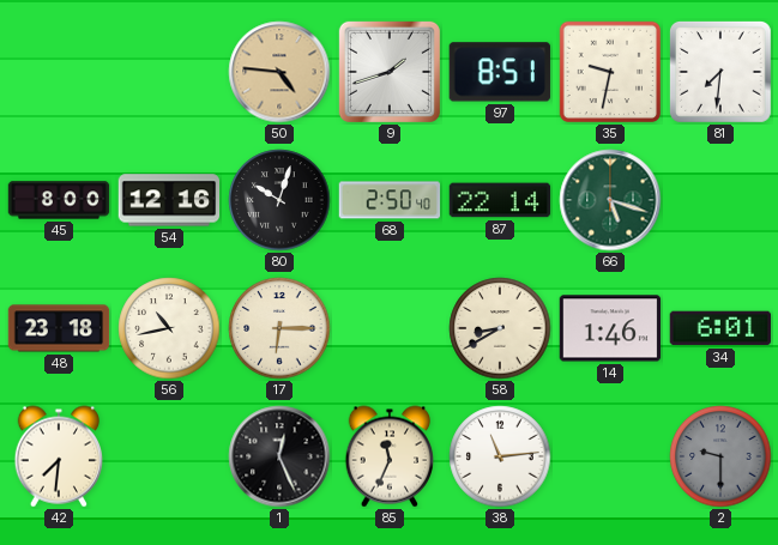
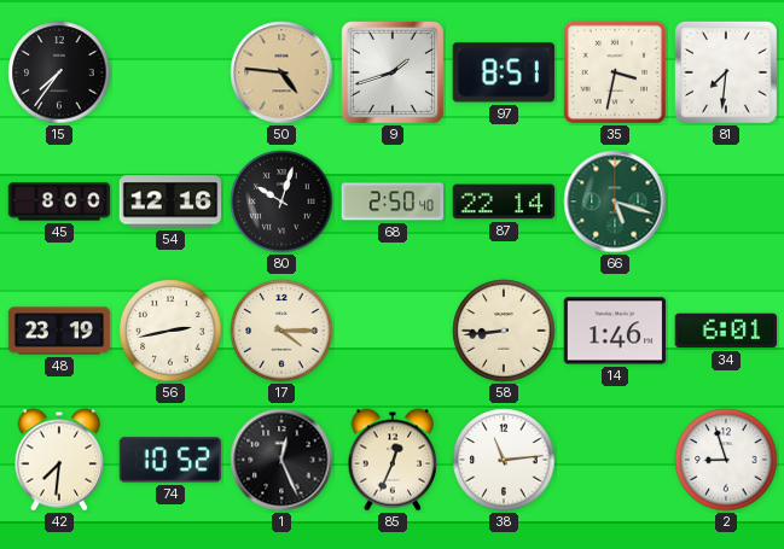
15: none -> 7:36
35: 9:32 -> 3:32
48: 23:18 -> 23:19
56: 10:43 -> 2:43
17: 6:15 -> 4:15
58: 8:40 -> 8:44
74: none -> 10:52
85: 11:34 -> 12:34
2: 9:30 -> 8:57
2 dial: grey -> white
